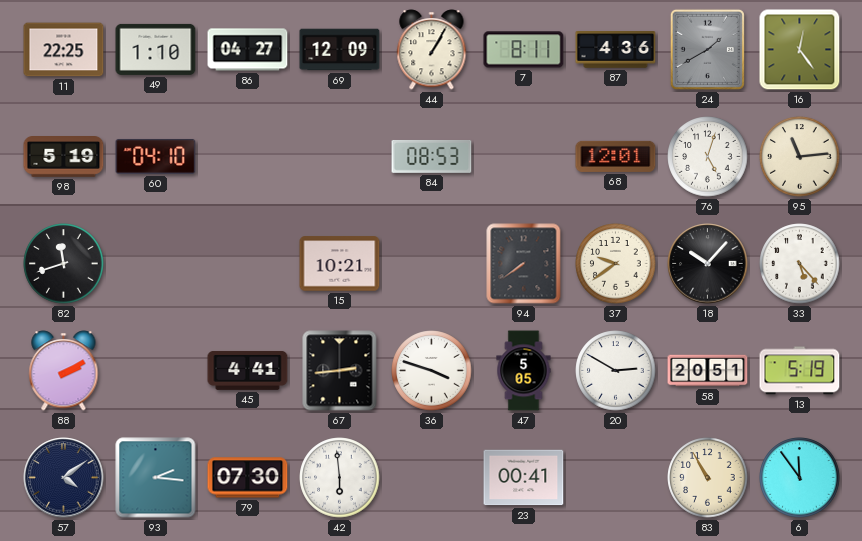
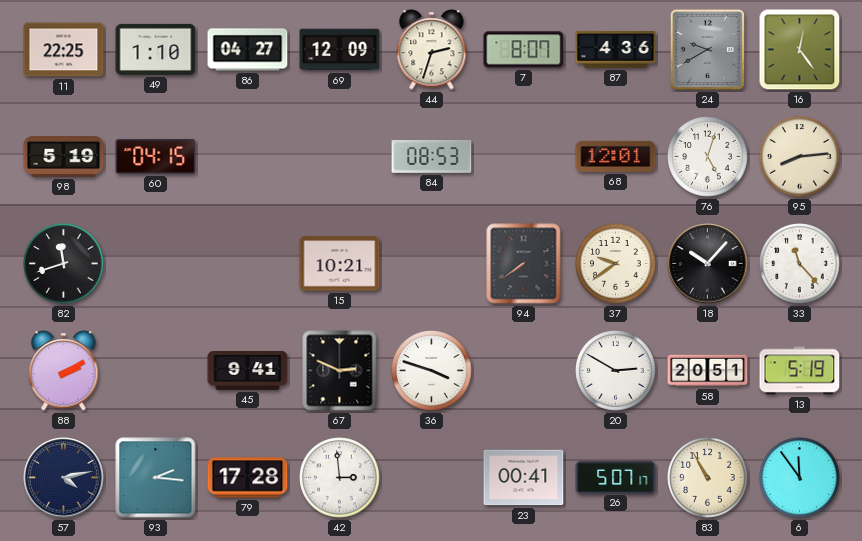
44: 1:05 -> 2:33
7: 8:11 -> 8:07
24: 1:40 -> 9:40
60: 04:10 -> 04:15
95: 11:14 -> 8:14
33: 5:23 -> 11:23
45: 4:41 -> 9:41
67: 2:44 -> 2:49
47: 5:05 -> none
57: 4:09 -> 4:13
79: 07:30 -> 17:28
42: 5:59 -> 2:59
26: none -> 5:07
